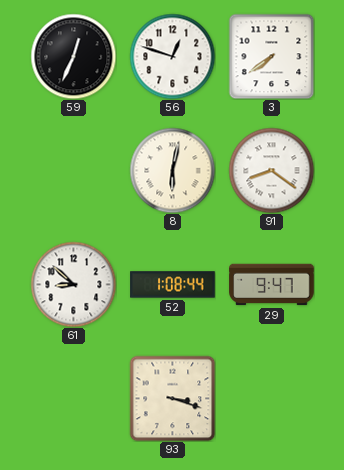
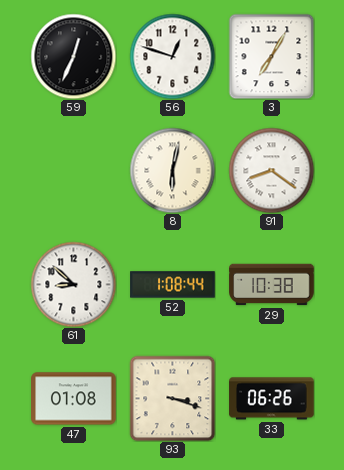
3: 7:39 -> 7:05
29: 9:47 -> 10:38
47: none -> 01:08
33: none -> 06:26
